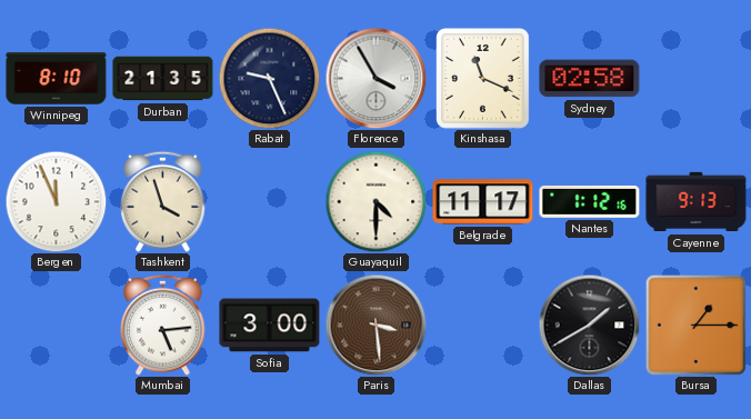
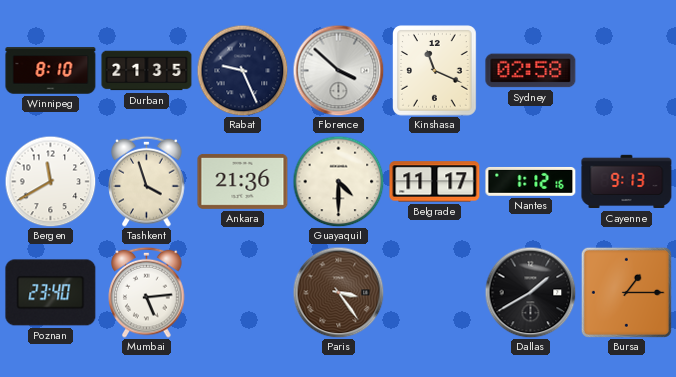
Florence: 3:55 -> 3:52
Bergen: 11:56 -> 11:40
Ankara: none -> 21:36
Poznan: none -> 23:40
Sofia: 3:00 -> none
Paris: 3:29 -> 3:24
